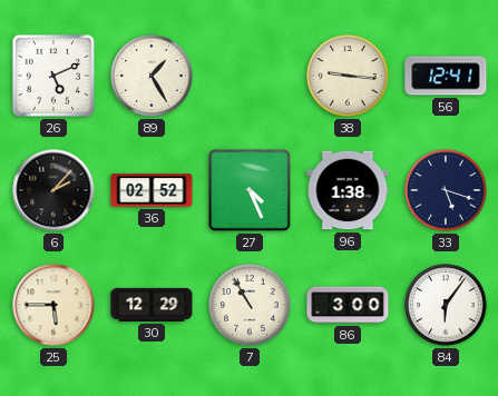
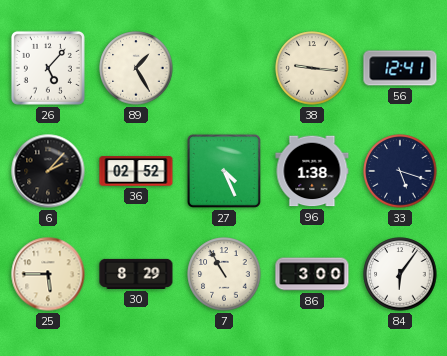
26: 5:11 -> 5:07
30: 12:29 -> 8:29
